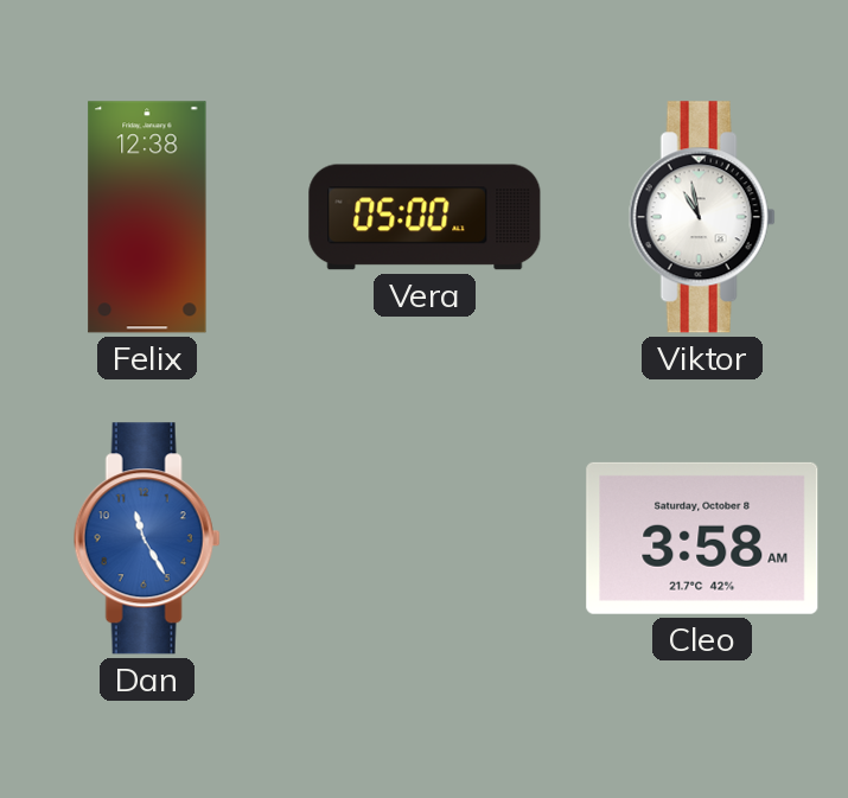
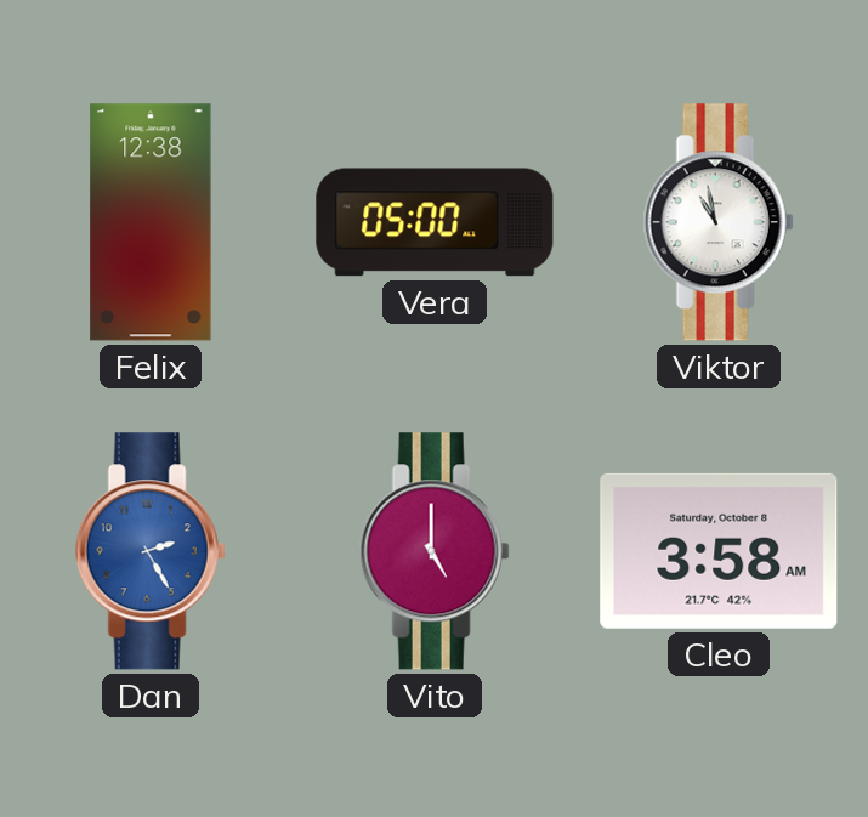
Dan: 11:25 -> 2:25
Vito: none -> 5:00
